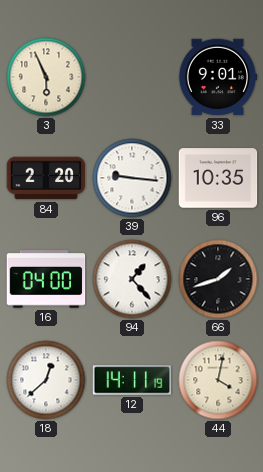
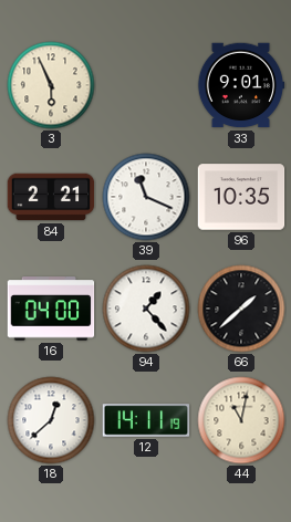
84: 2:20 -> 2:21
39: 9:16 -> 11:19
66: 1:42 -> 1:38
44: 4:02 -> 11:02
